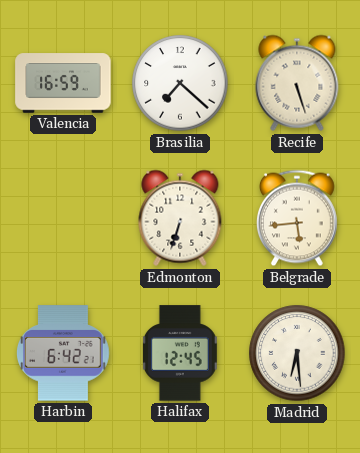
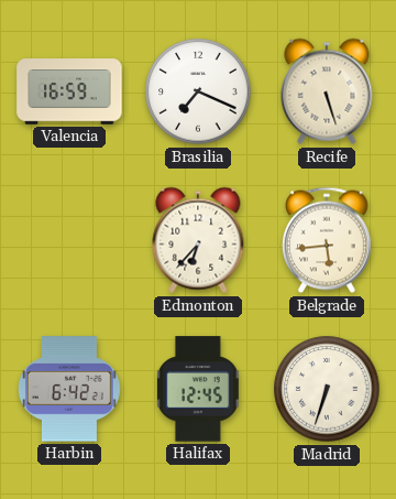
Brasilia: 7:22 -> 7:19
Edmonton: 6:33 -> 6:37
Madrid: 6:29 -> 6:33
